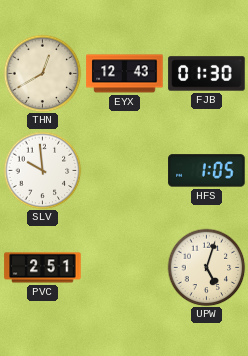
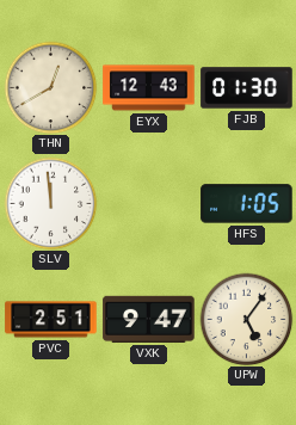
SLV: 9:59 -> 11:59
VXK: none -> 9:47
UPW: 5:03 -> 5:06
